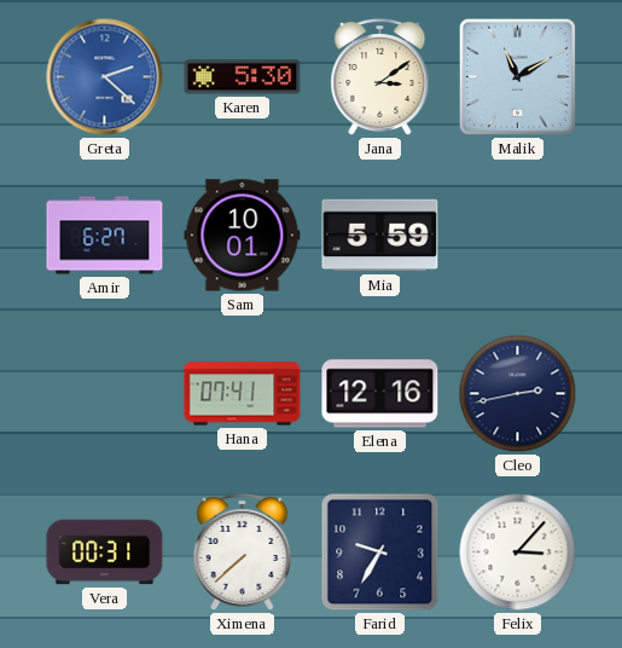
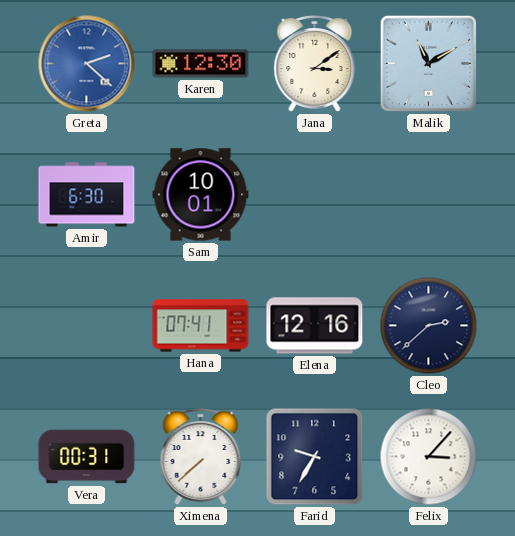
Karen: 5:30 -> 12:30
Amir: 6:27 -> 6:30
Mia: 5:59 -> none
Cleo: 2:43 -> 2:38
